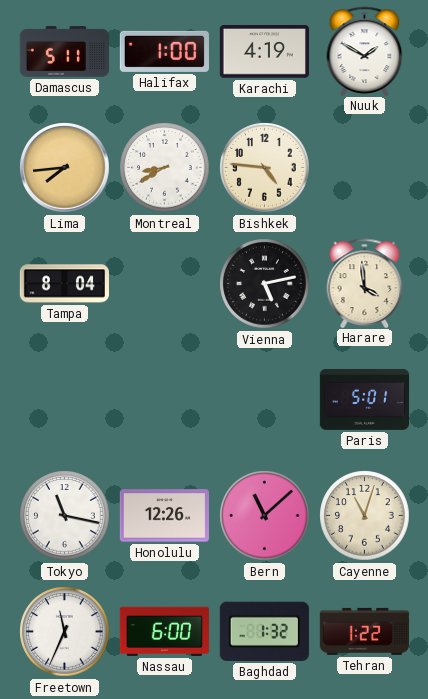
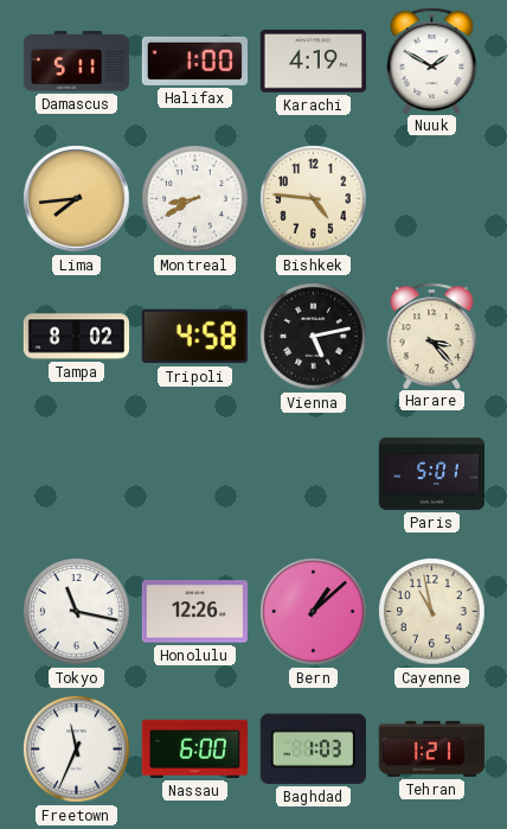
Tampa: 8:04 -> 8:02
Tripoli: none -> 4:58
Harare: 3:59 -> 3:23
Bern: 11:08 -> 1:08
Cayenne: 11:03 -> 10:58
Baghdad: 1:32 -> 1:03
Tehran: 1:22 -> 1:21
